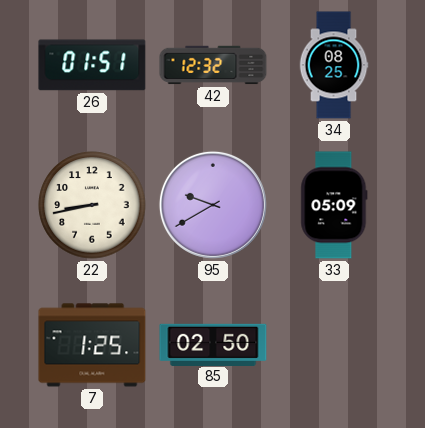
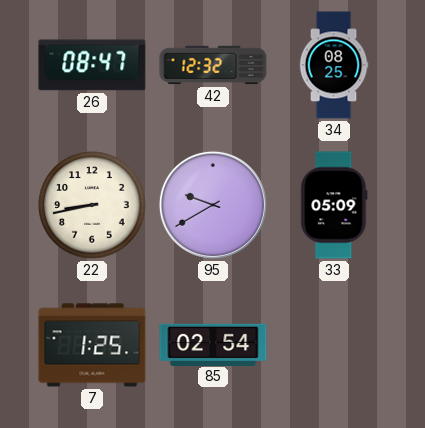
26: 01:51 -> 08:47
85: 02:50 -> 02:54
